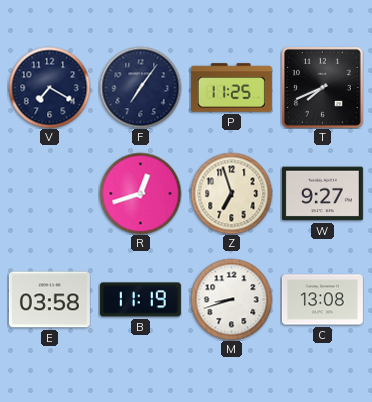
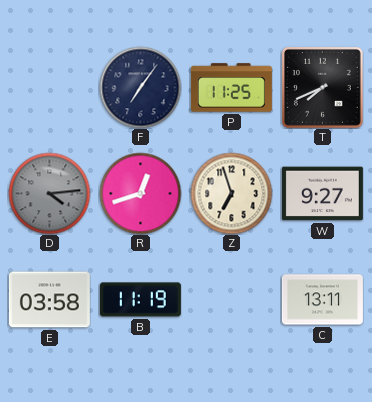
V: 7:20 -> none
D: none -> 4:14
M: 8:42 -> none
C: 13:08 -> 13:11
